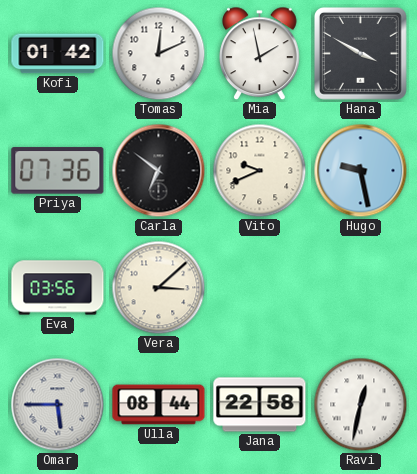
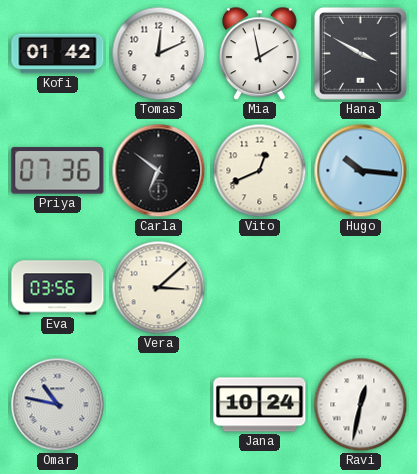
Vito: 9:41 -> 12:41
Hugo: 9:28 -> 10:16
Omar: 5:45 -> 10:47
Ulla: 08:44 -> none
Jana: 22:58 -> 10:24
